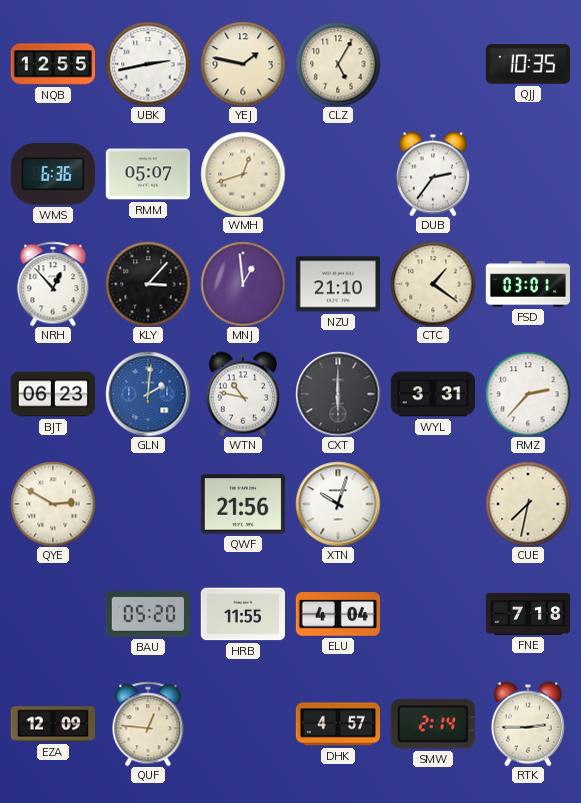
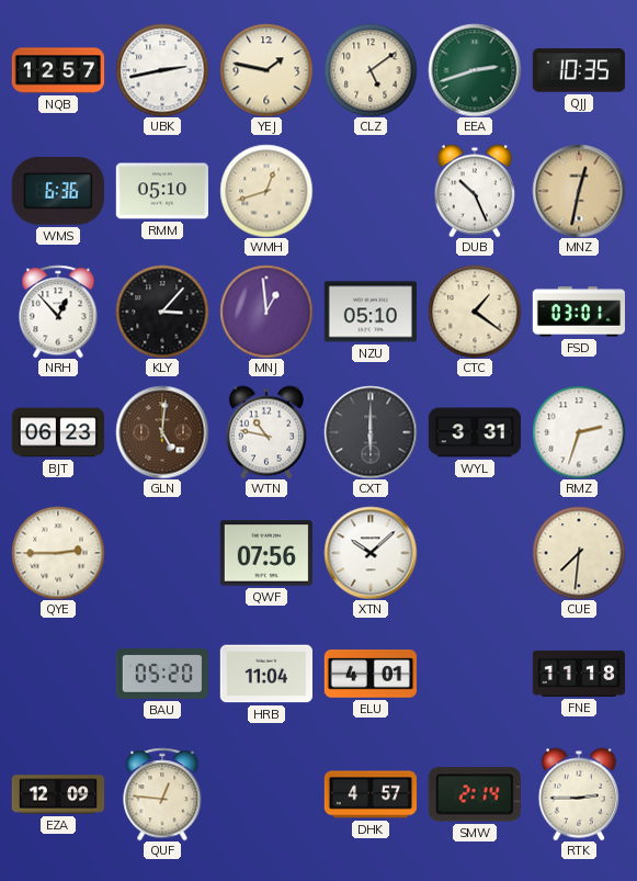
NQB: 12:55 -> 12:57
CLZ: 5:05 -> 5:09
EEA: none -> 2:42
RMM: 05:07 -> 05:10
DUB: 2:36 -> 10:26
MNZ: none -> 12:32
NZU: 21:10 -> 05:10
GLN: 2:01 -> 5:01
GLN dial: blue -> brown
RMZ: 2:37 -> 2:33
QYE: 2:50 -> 2:45
QWF: 21:56 -> 07:56
XTN: 10:03 -> 10:08
CUE: 7:32 -> 7:31
HRB: 11:55 -> 11:04
ELU: 4:04 -> 4:01
FNE: 7:18 -> 11:18
